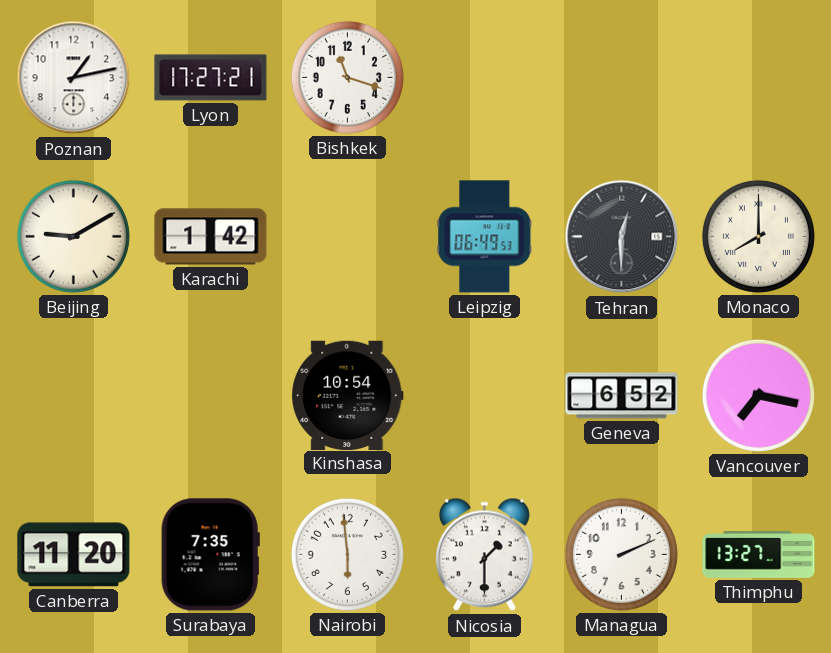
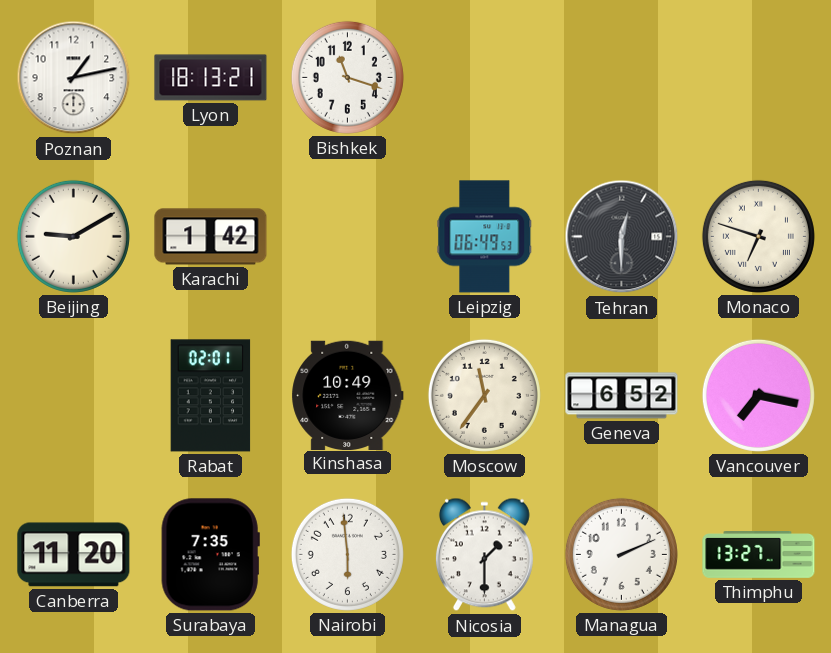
Lyon: 17:27 -> 18:13
Monaco: 8:00 -> 6:48
Rabat: none -> 02:01
Kinshasa: 10:54 -> 10:49
Moscow: none -> 11:36
